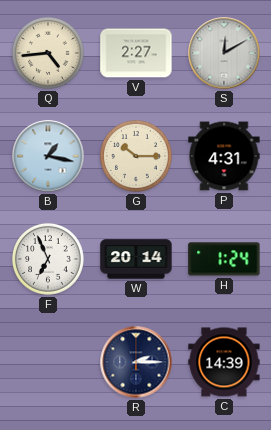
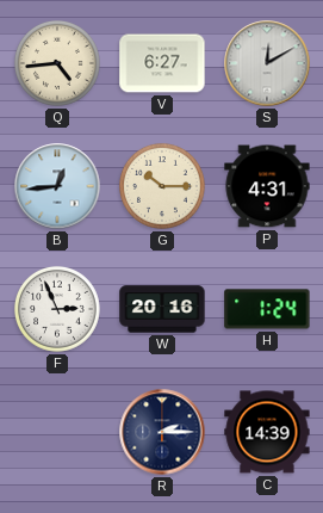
V: 2:27 -> 6:27
B: 1:17 -> 12:44
F: 6:56 -> 2:56
W: 20:14 -> 20:16
